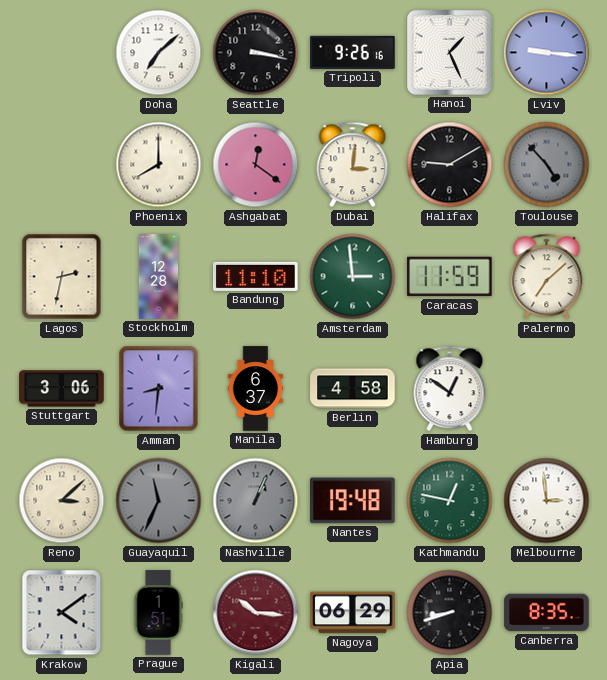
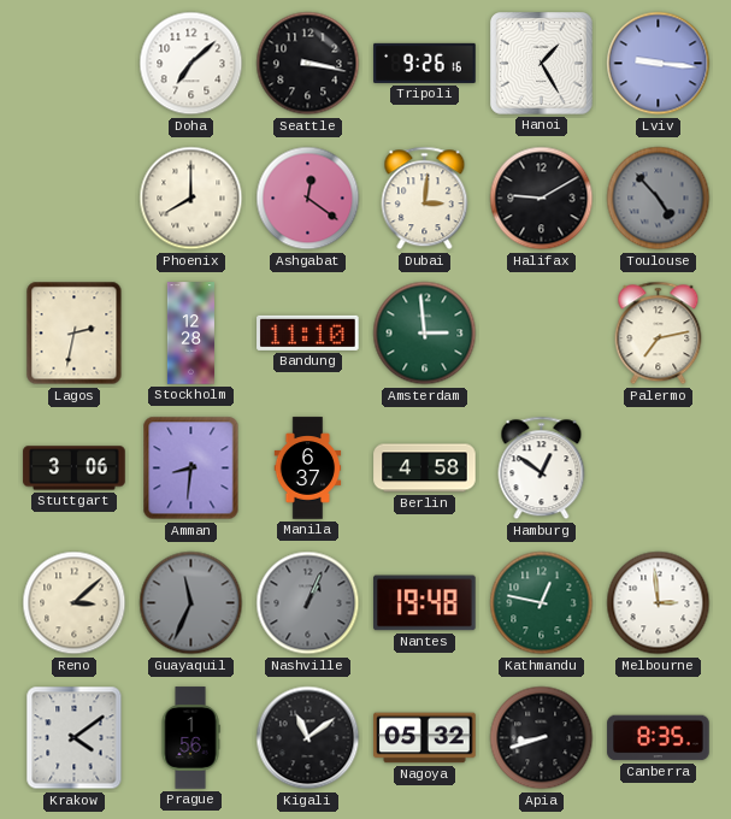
Hanoi: 1:26 -> 1:25
Caracas: 11:59 -> none
Palermo: 7:08 -> 7:13
Prague: 1:51 -> 1:56
Kigali: 10:16 -> 11:09
Kigali dial: burgundy -> black
Nagoya: 06:29 -> 05:32
